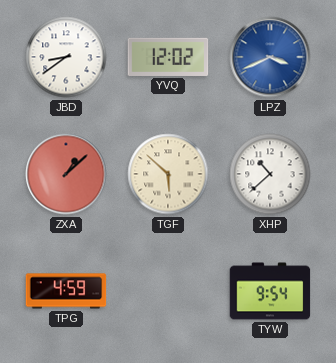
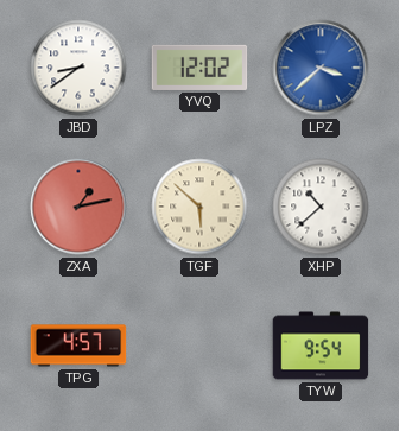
LPZ: 3:41 -> 3:38
ZXA: 1:08 -> 1:13
TPG: 4:59 -> 4:57
